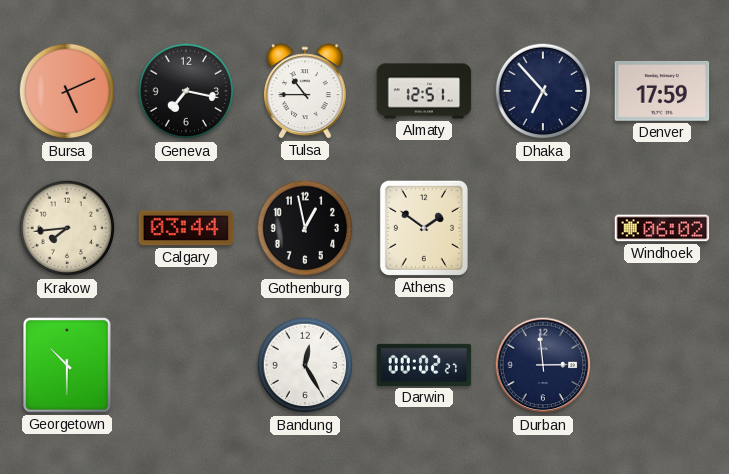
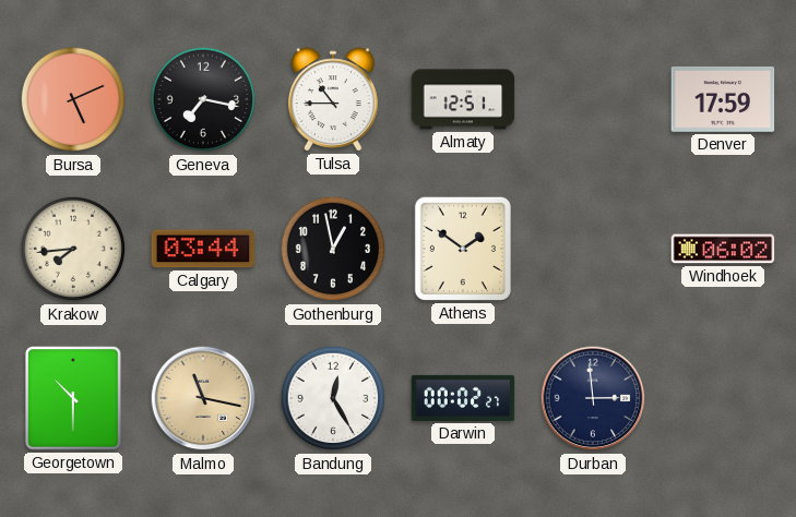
Dhaka: 6:53 -> none
Malmo: none -> 11:17
